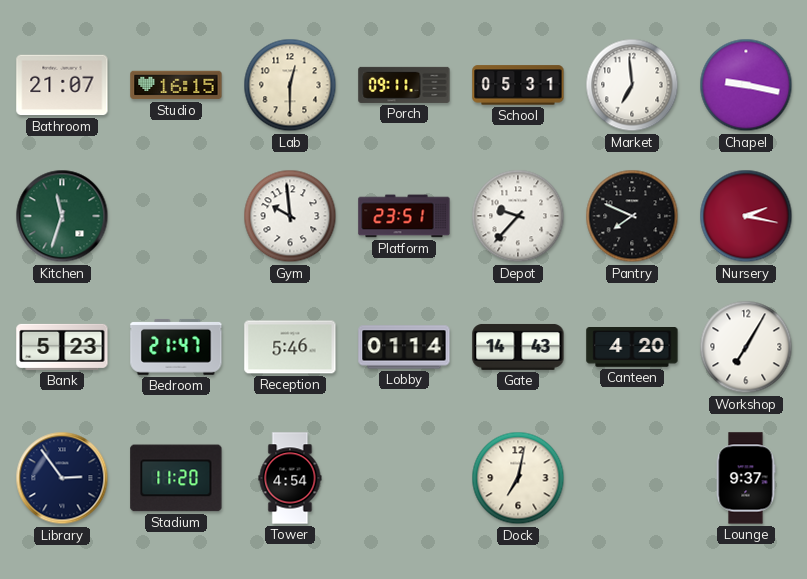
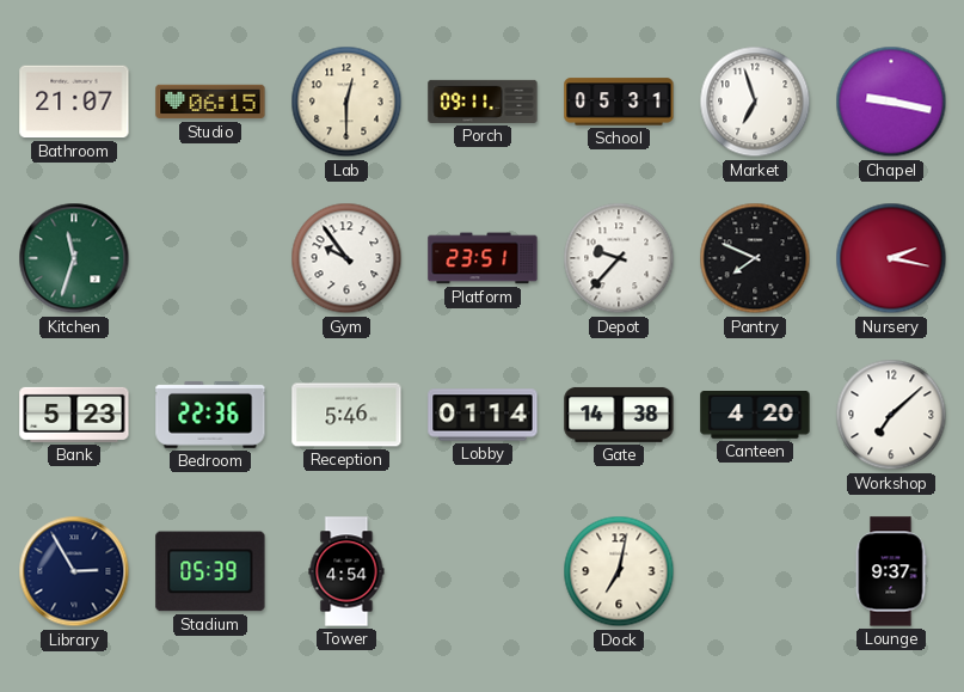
Studio: 16:15 -> 06:15
Market: 6:59 -> 6:57
Gym: 9:59 -> 9:54
Bedroom: 21:47 -> 22:36
Gate: 14:43 -> 14:38
Workshop: 7:05 -> 7:08
Library: 2:54 -> 2:55
Stadium: 11:20 -> 05:39
